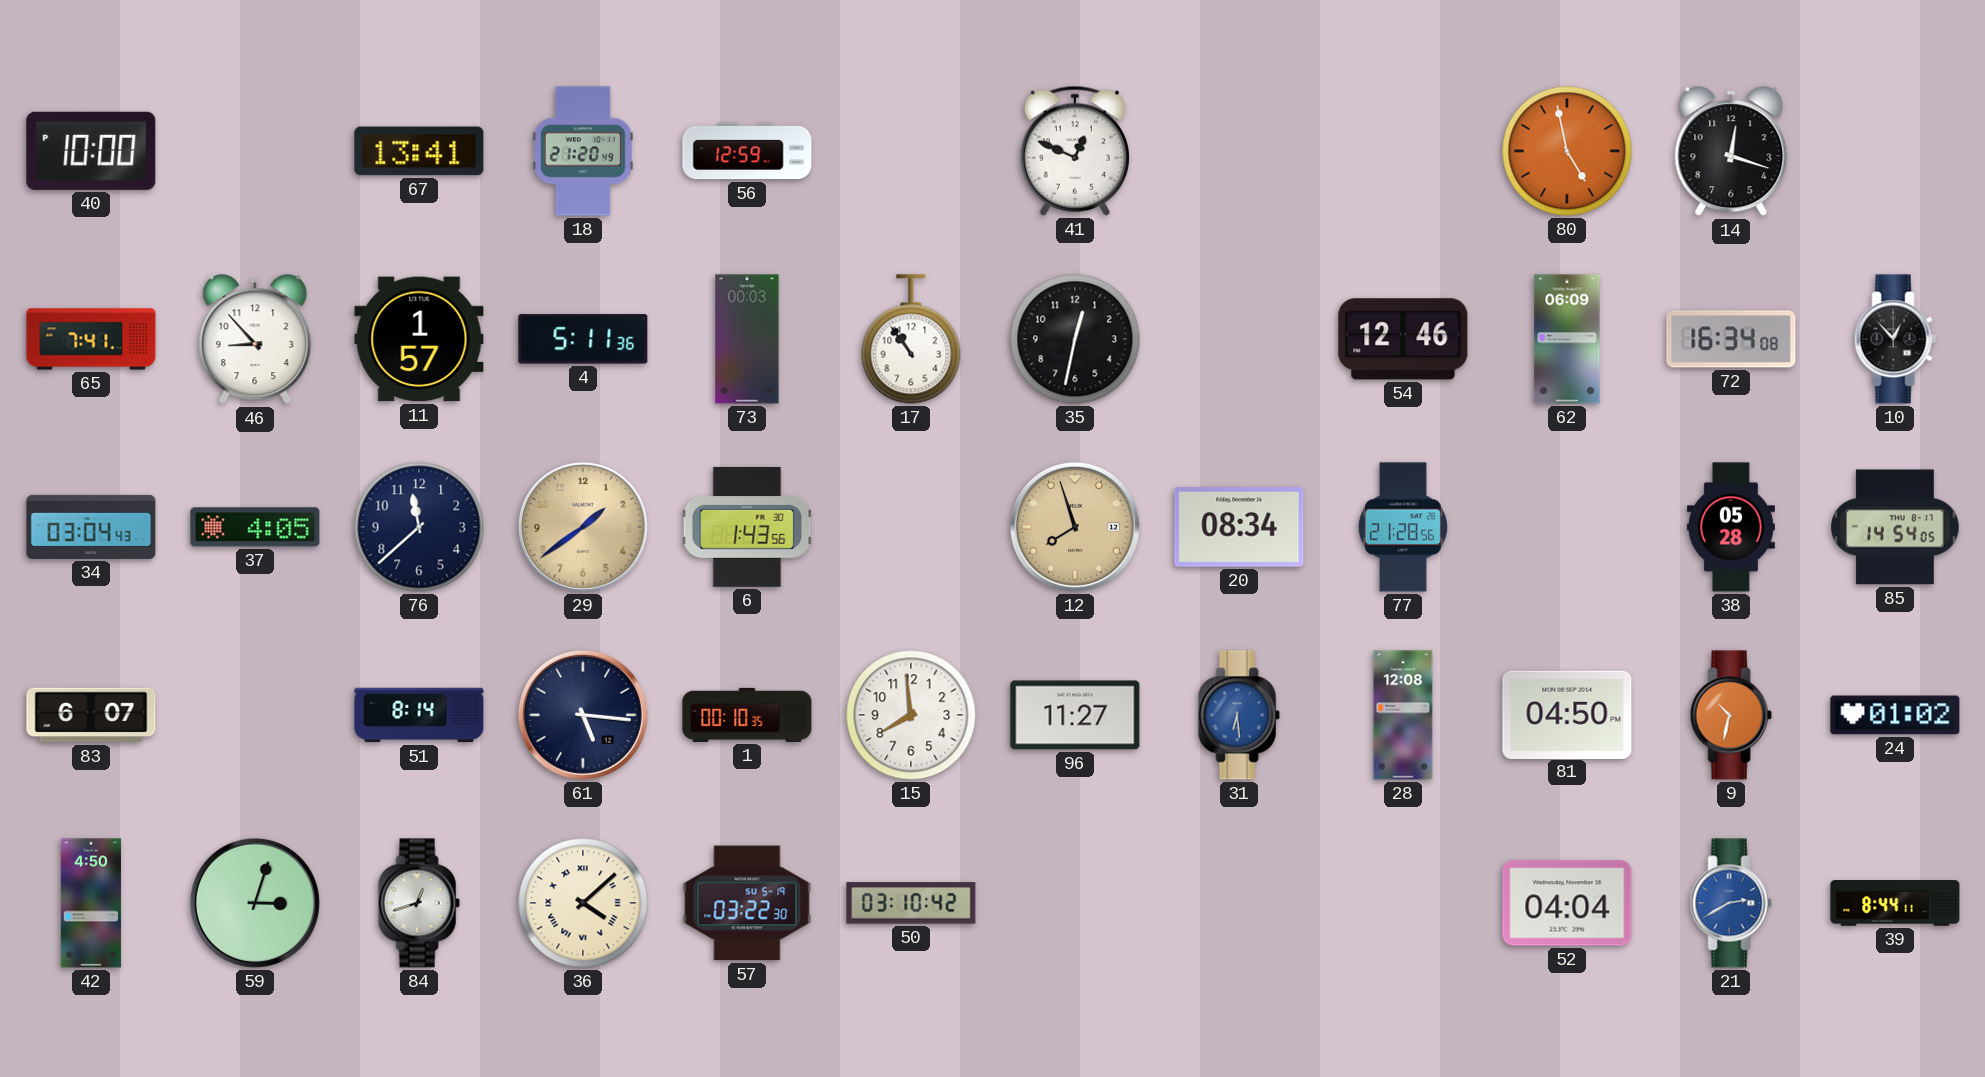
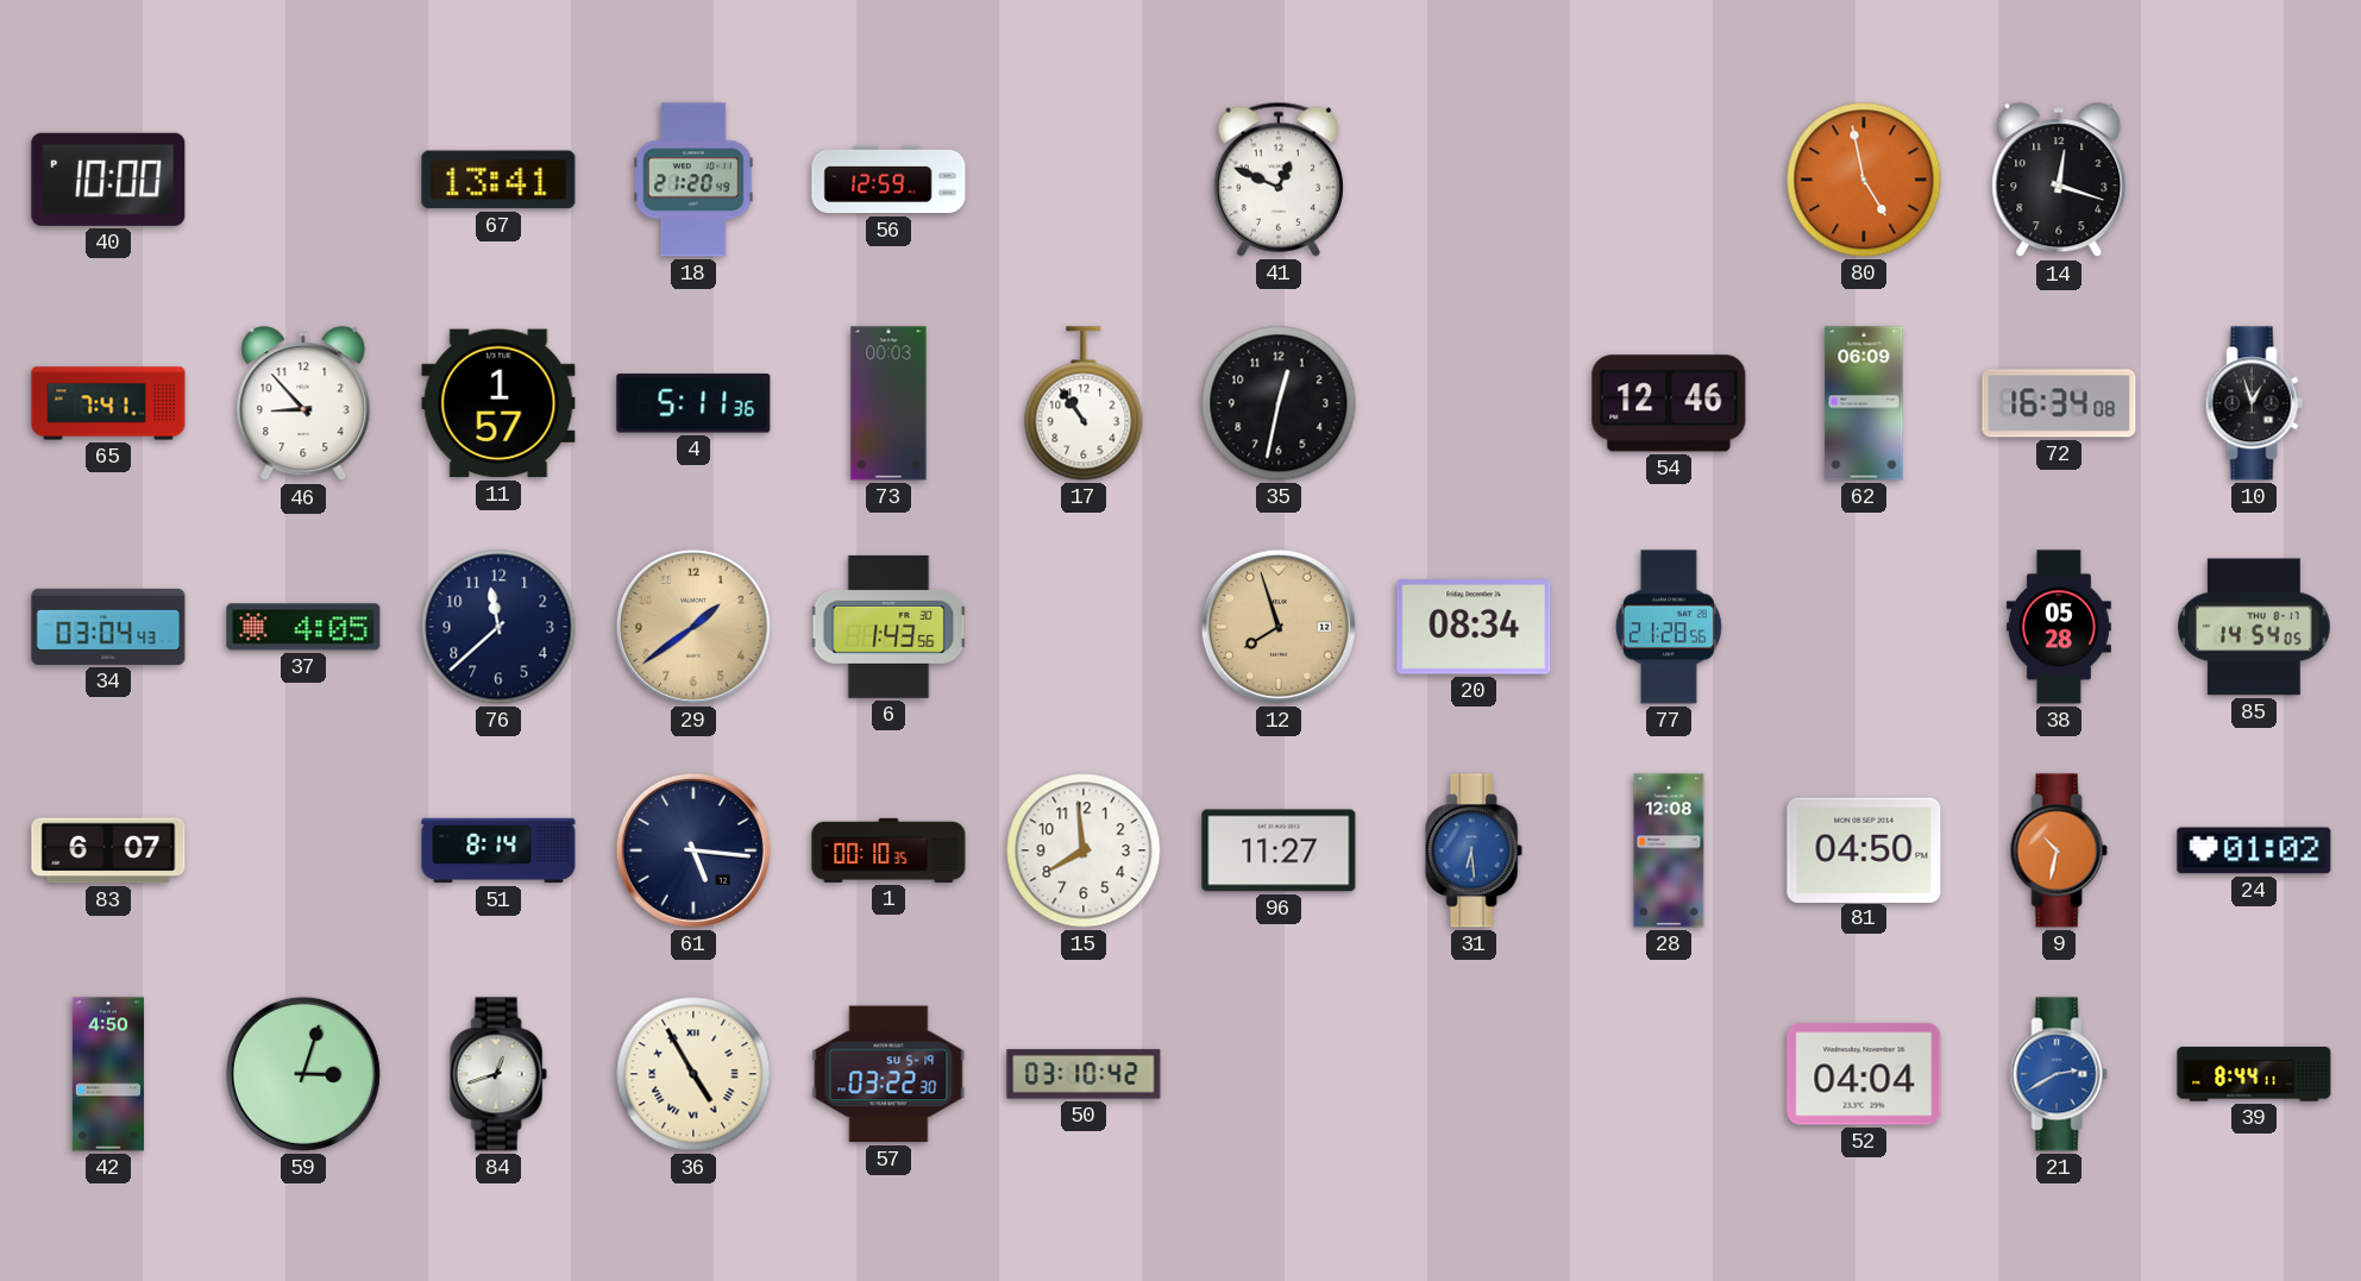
10: 12:53 -> 12:57
36: 4:08 -> 4:55
